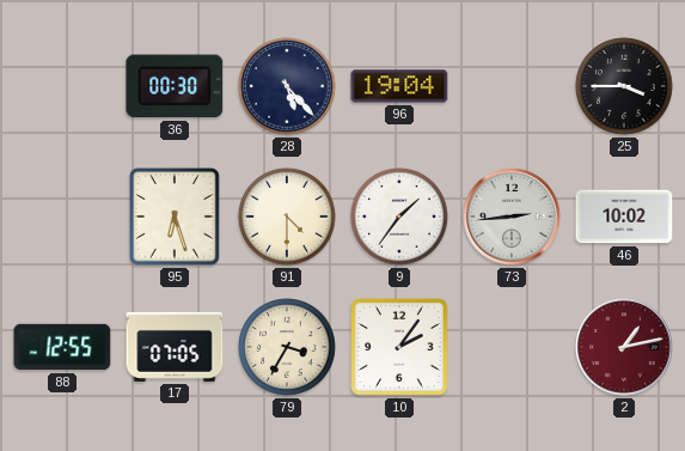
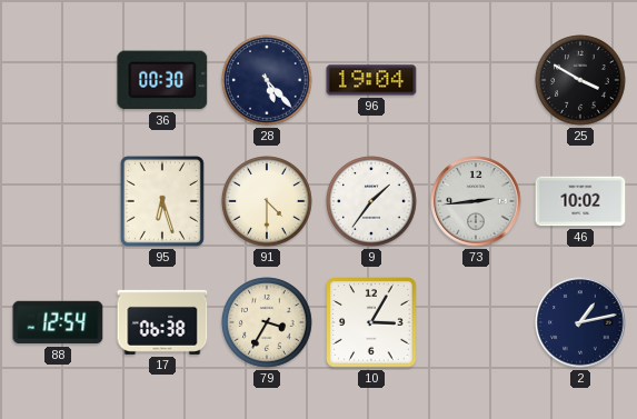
25: 3:45 -> 3:50
88: 12:55 -> 12:54
17: 07:05 -> 06:38
10: 2:06 -> 3:05
2 dial: burgundy -> navy
